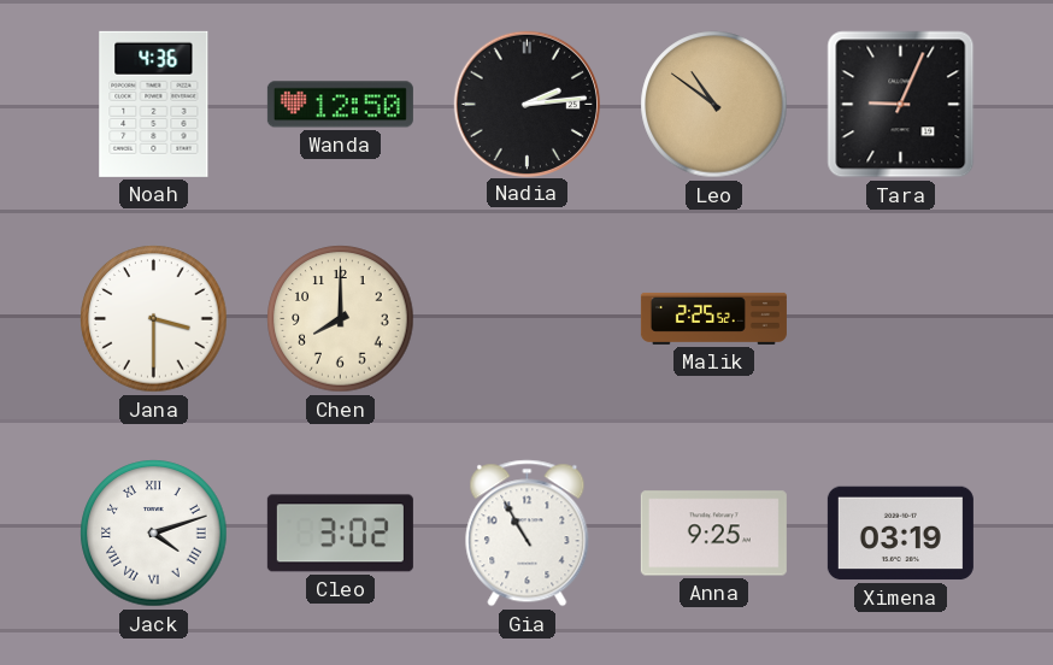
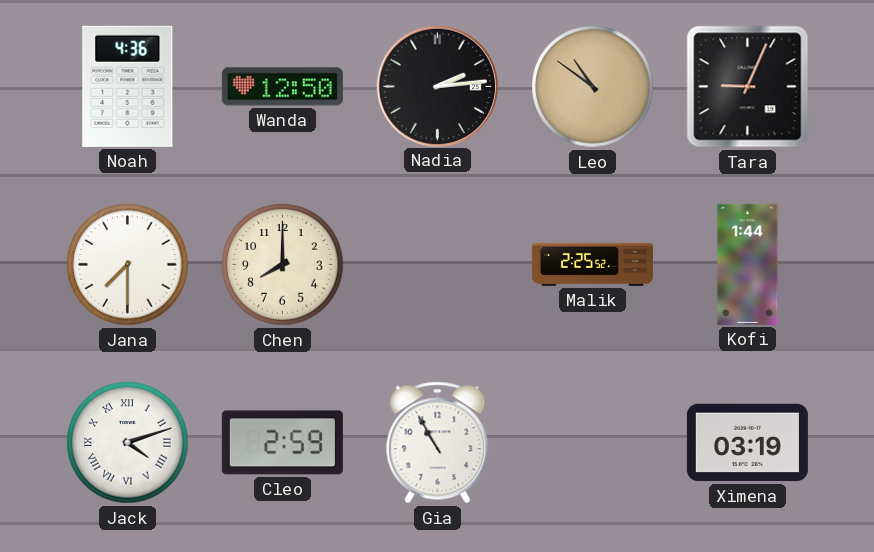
Jana: 3:30 -> 7:30
Kofi: none -> 1:44
Cleo: 3:02 -> 2:59
Anna: 9:25 -> none
